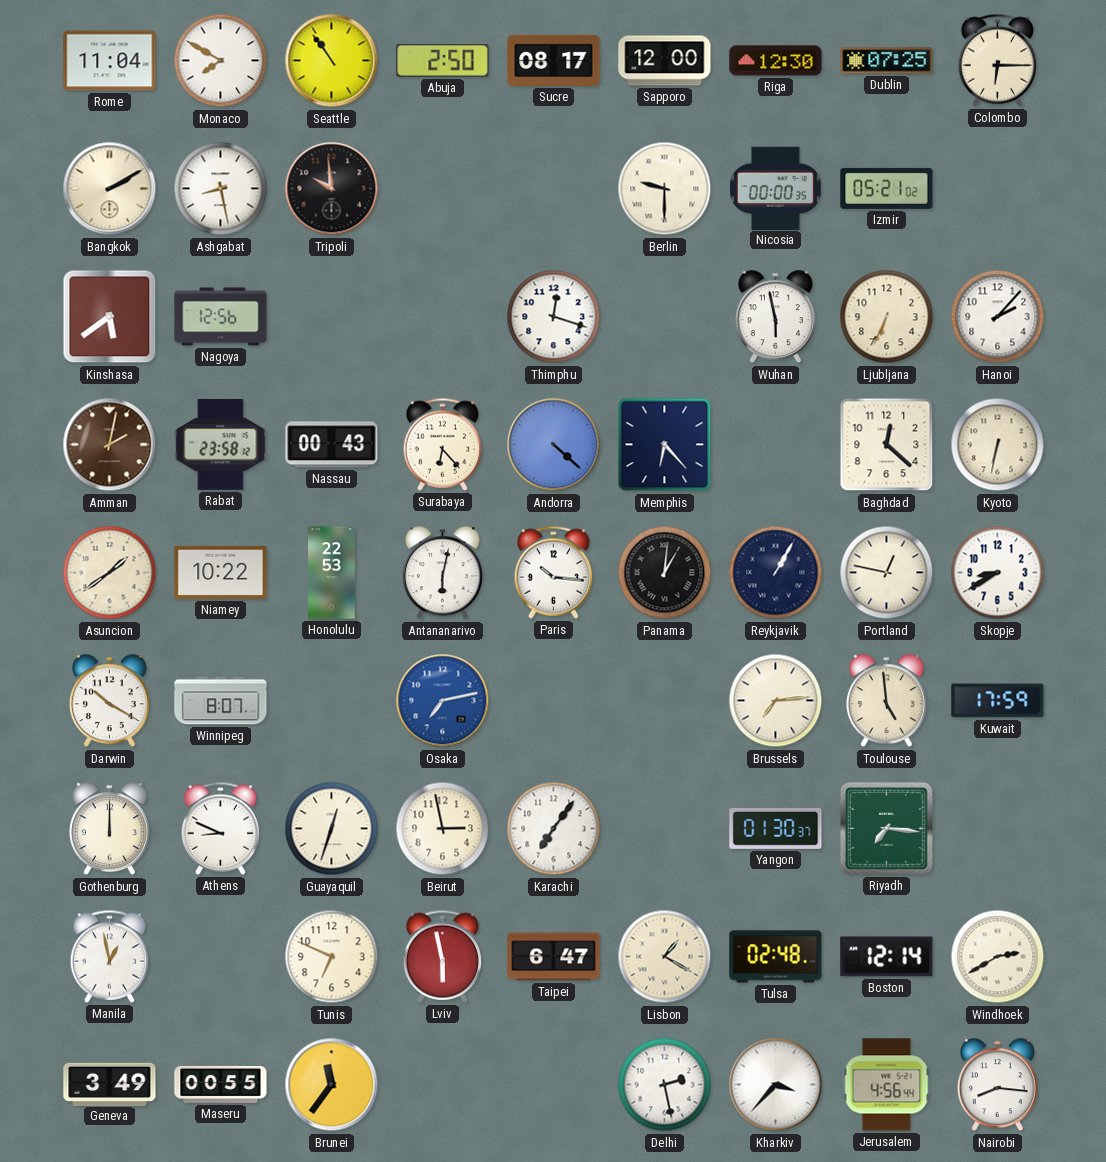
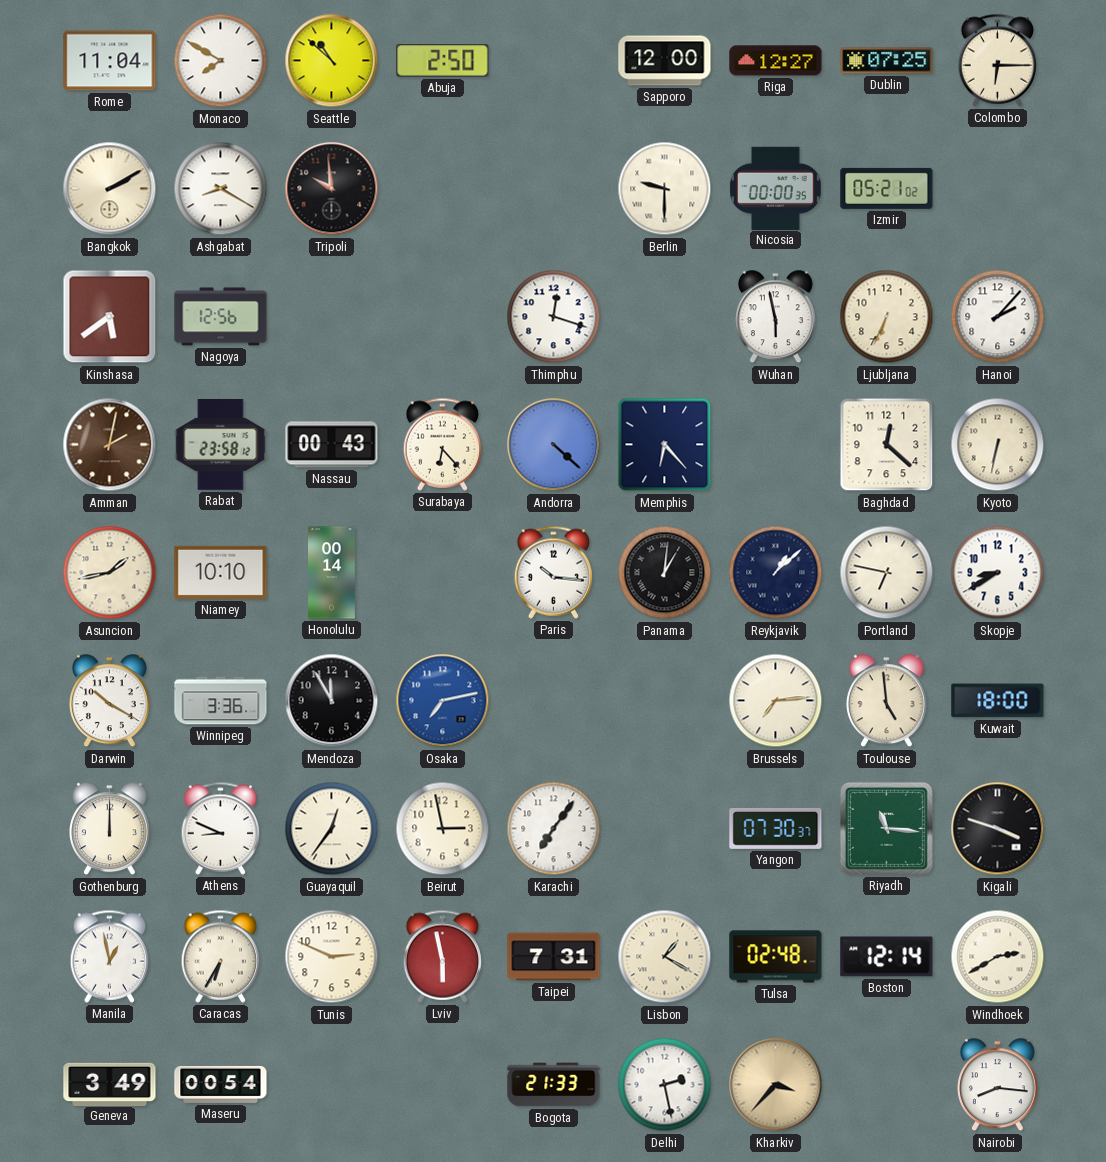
Seattle: 10:54 -> 10:52
Sucre: 08:17 -> none
Riga: 12:30 -> 12:27
Ashgabat: 8:28 -> 8:20
Asuncion: 1:39 -> 1:43
Niamey: 10:22 -> 10:10
Honolulu: 22:53 -> 00:14
Antananarivo: 6:02 -> none
Reykjavik: 1:05 -> 1:08
Portland: 12:47 -> 6:47
Winnipeg: 8:07 -> 3:36
Mendoza: none -> 11:55
Kuwait: 17:59 -> 18:00
Guayaquil: 12:33 -> 12:36
Yangon: 01:30 -> 07:30
Riyadh: 7:16 -> 11:16
Kigali: none -> 3:48
Caracas: none -> 6:35
Tunis: 6:49 -> 2:49
Taipei: 6:47 -> 7:31
Maseru: 00:55 -> 00:54
Brunei: 11:36 -> none
Bogota: none -> 21:33
Kharkiv dial: white -> champagne
Jerusalem: 4:56 -> none
